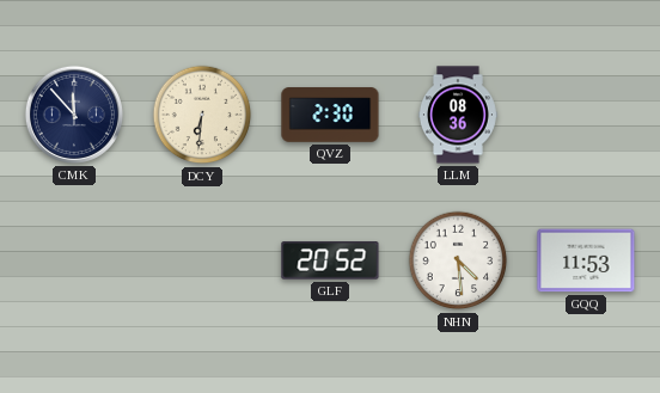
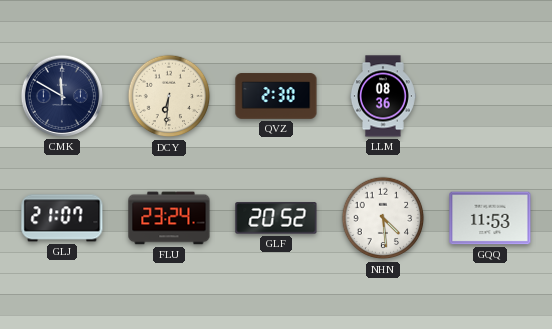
CMK: 11:53 -> 11:50
GLJ: none -> 21:07
FLU: none -> 23:24
